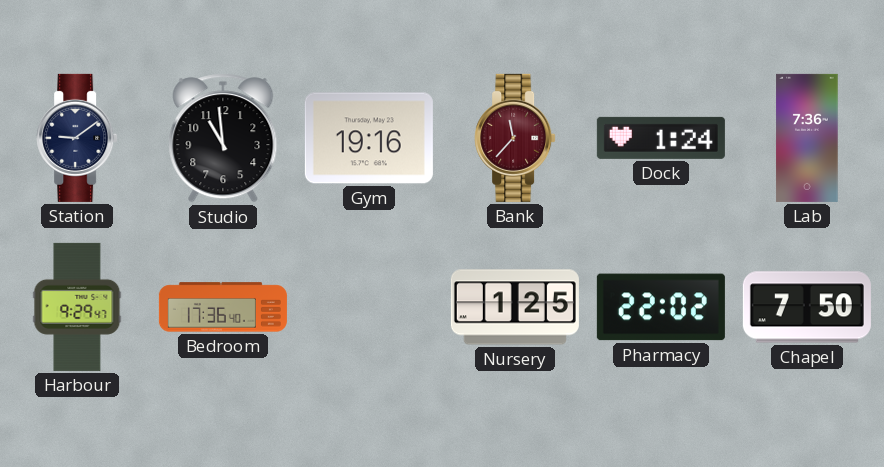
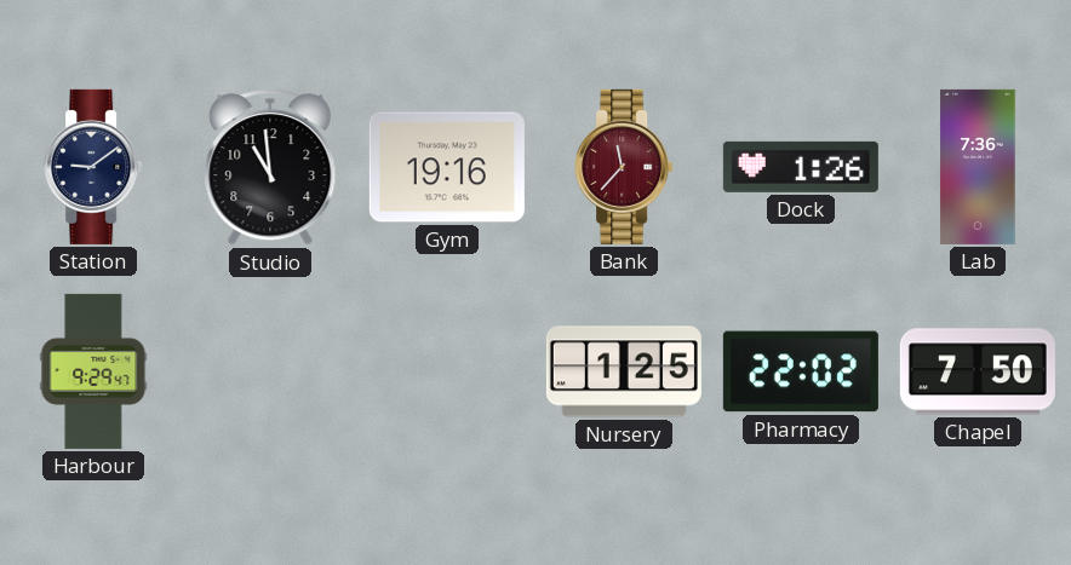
Dock: 1:24 -> 1:26
Bedroom: 17:36 -> none
